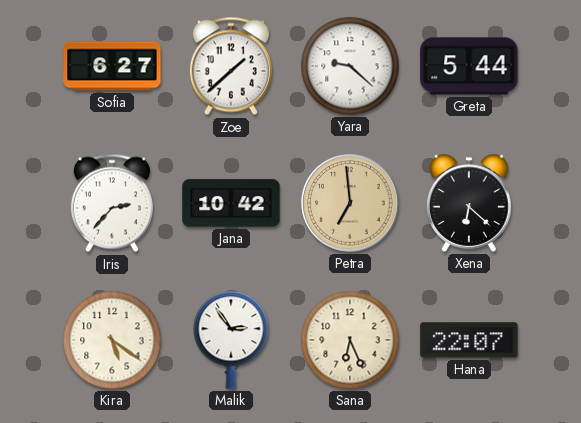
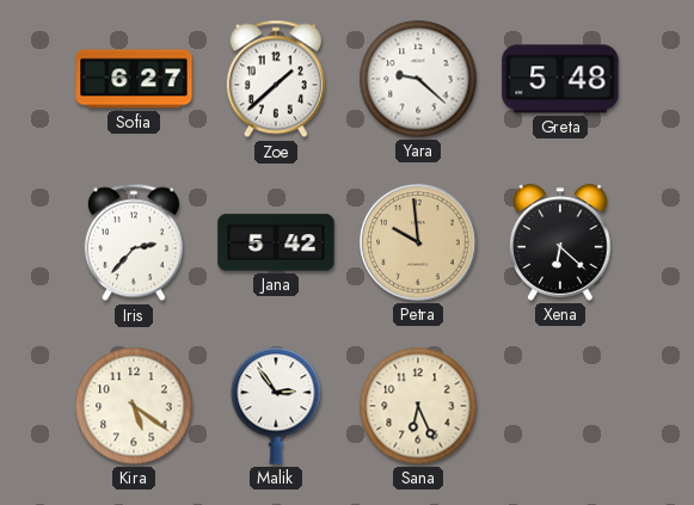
Greta: 5:44 -> 5:48
Jana: 10:42 -> 5:42
Petra: 6:59 -> 9:59
Hana: 22:07 -> none
